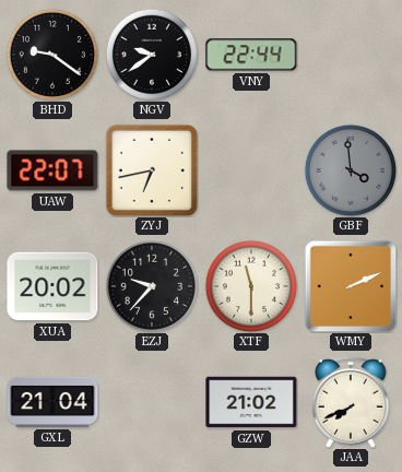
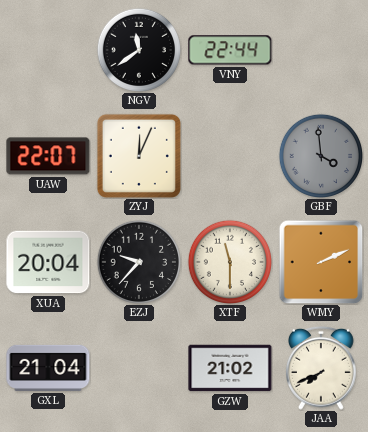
BHD: 9:21 -> none
NGV: 9:39 -> 11:39
ZYJ: 6:43 -> 12:04
XUA: 20:02 -> 20:04
